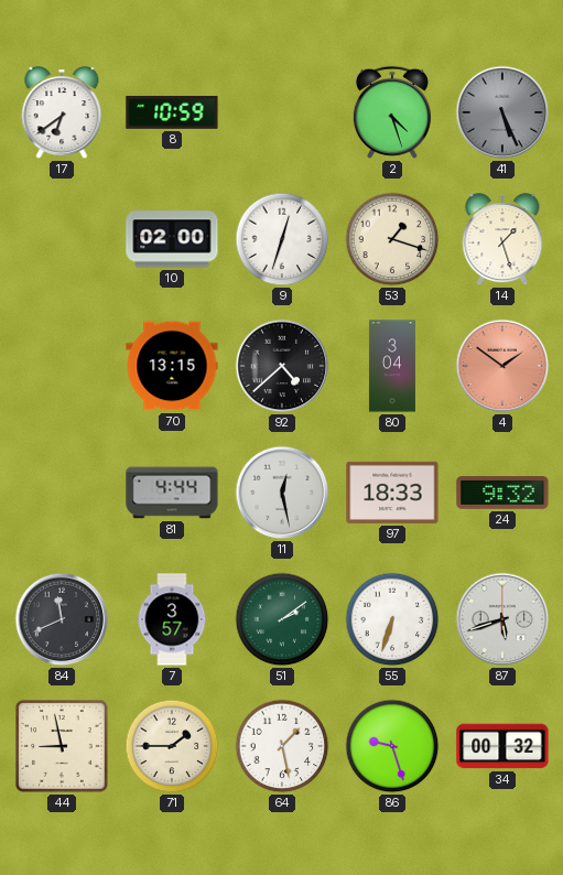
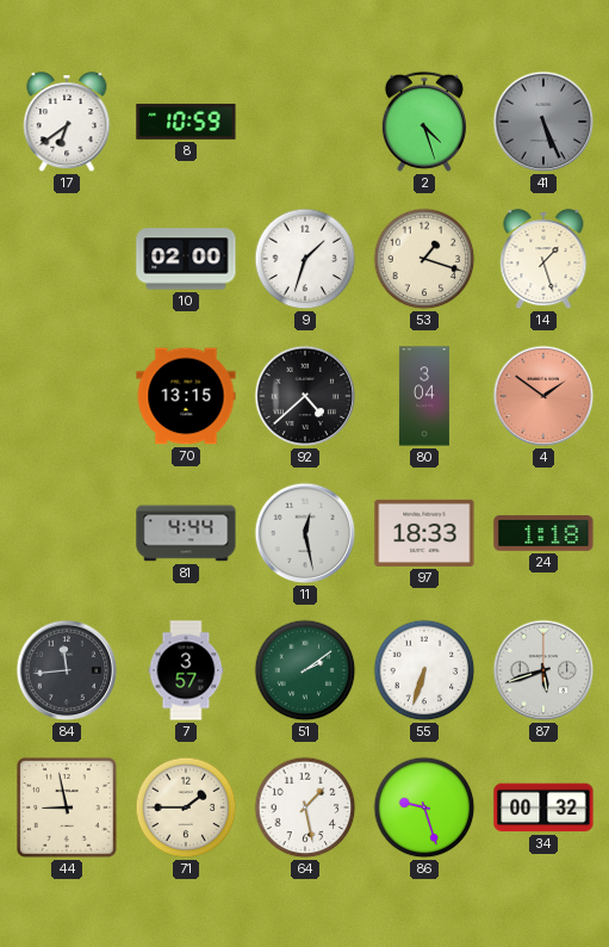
9: 12:33 -> 1:33
24: 9:32 -> 1:18
84: 11:41 -> 11:44
